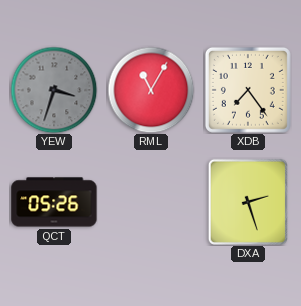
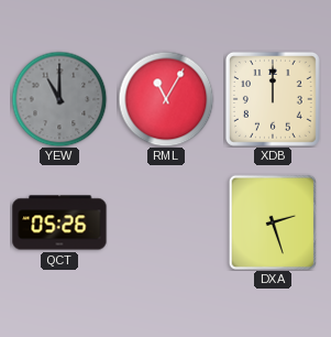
YEW: 3:33 -> 11:00
XDB: 7:24 -> 12:00
